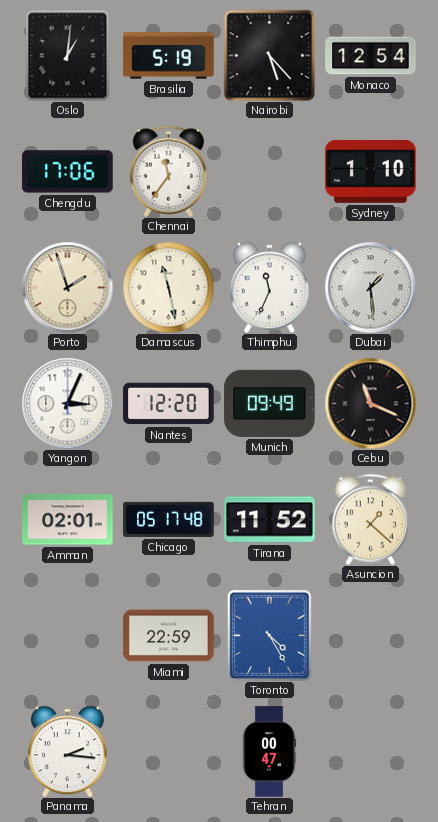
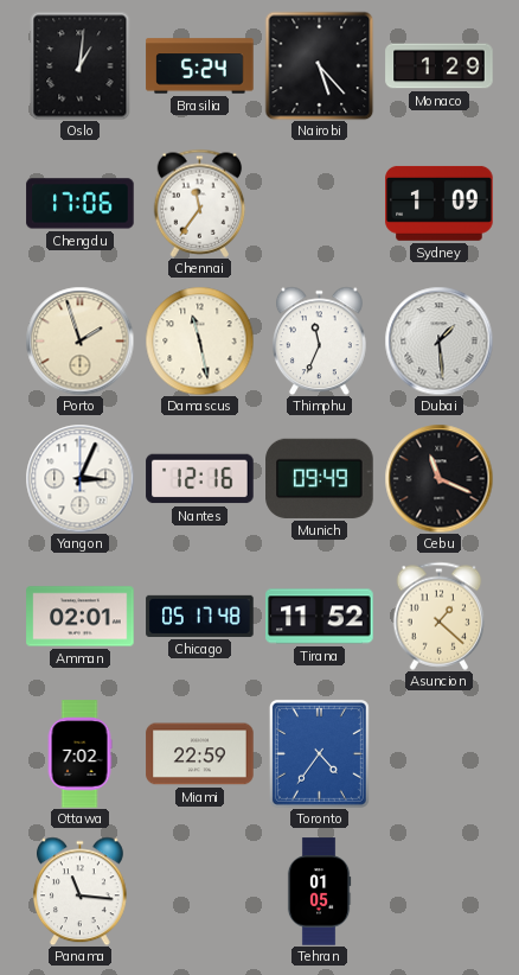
Brasilia: 5:19 -> 5:24
Monaco: 12:54 -> 1:29
Sydney: 1:10 -> 1:09
Nantes: 12:20 -> 12:16
Ottawa: none -> 7:02
Toronto: 4:25 -> 4:36
Panama: 2:16 -> 11:16
Tehran: 00:47 -> 01:05
